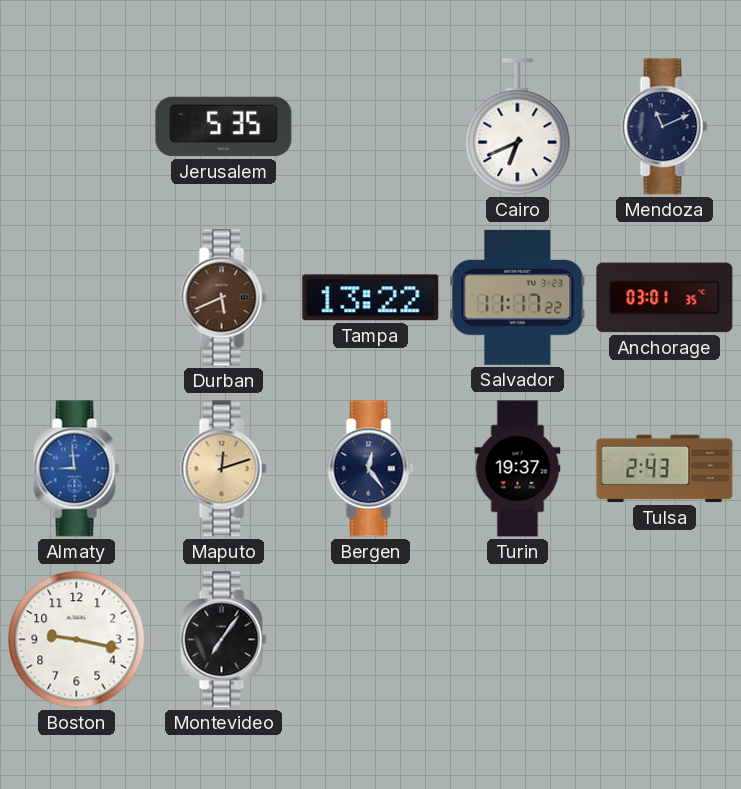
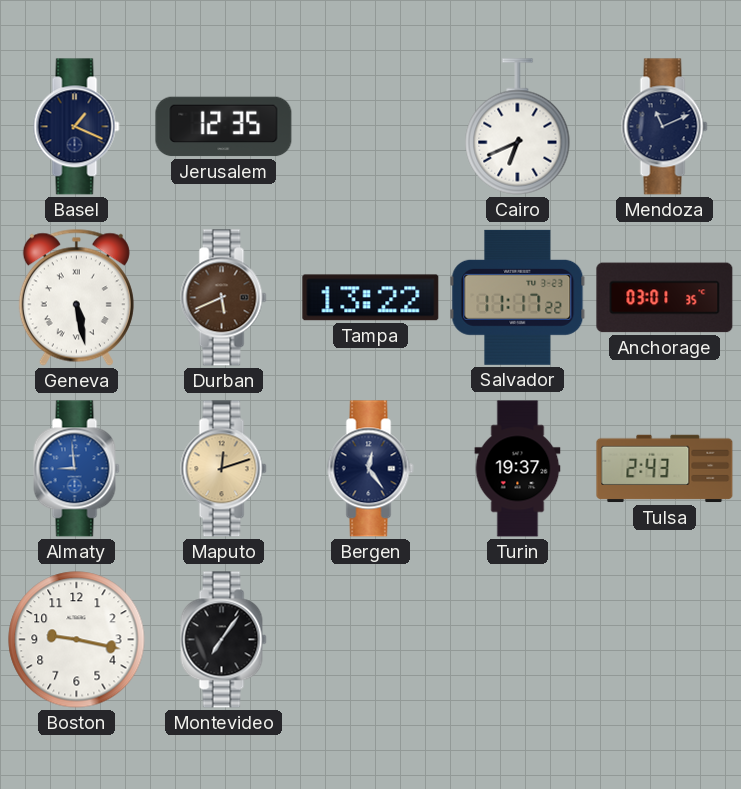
Basel: none -> 1:19
Jerusalem: 5:35 -> 12:35
Geneva: none -> 5:28
